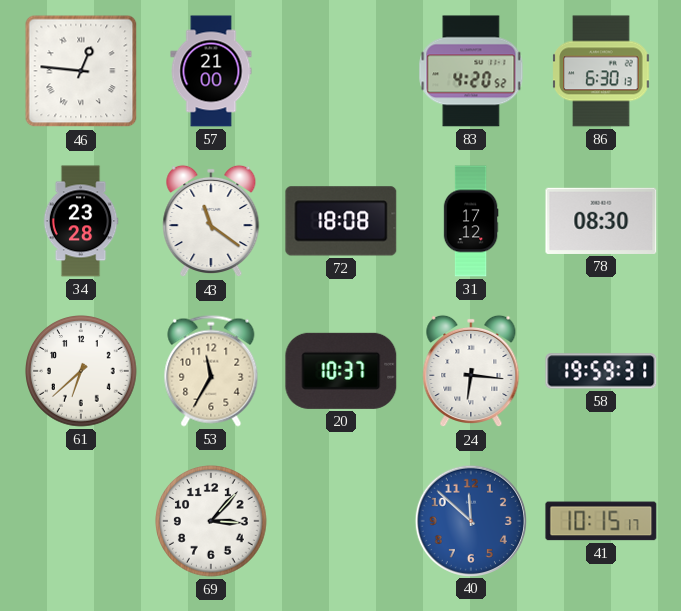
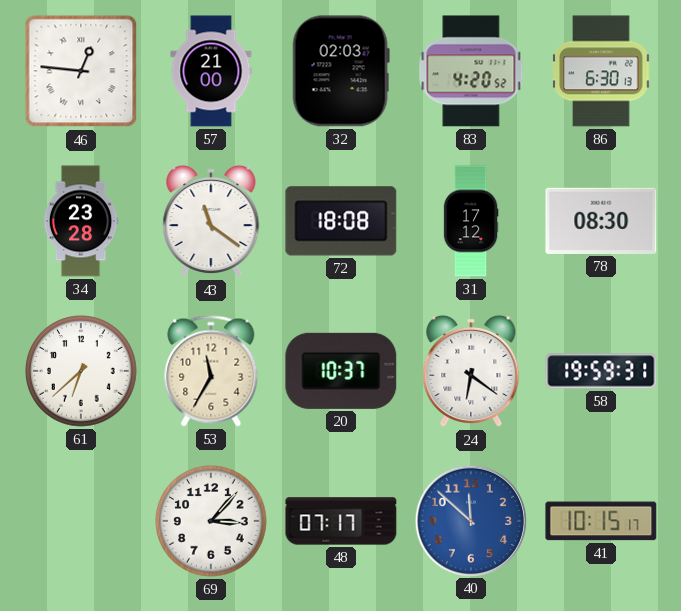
32: none -> 02:03
24: 6:16 -> 6:21
48: none -> 07:17
